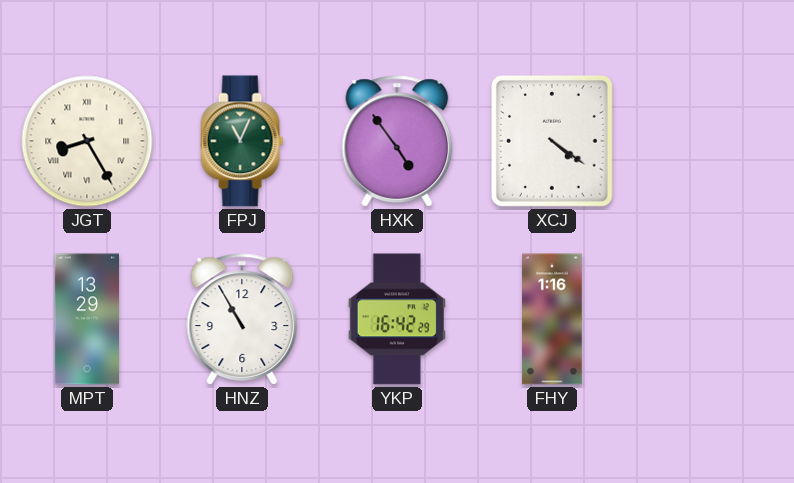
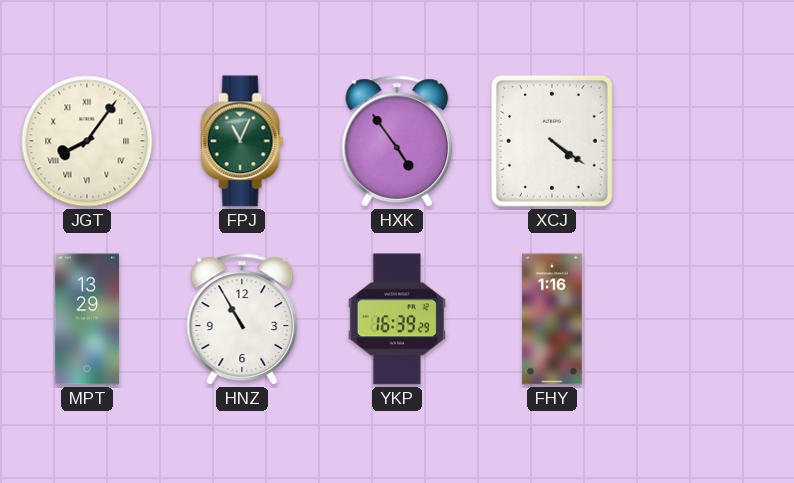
JGT: 8:25 -> 8:06
YKP: 16:42 -> 16:39
